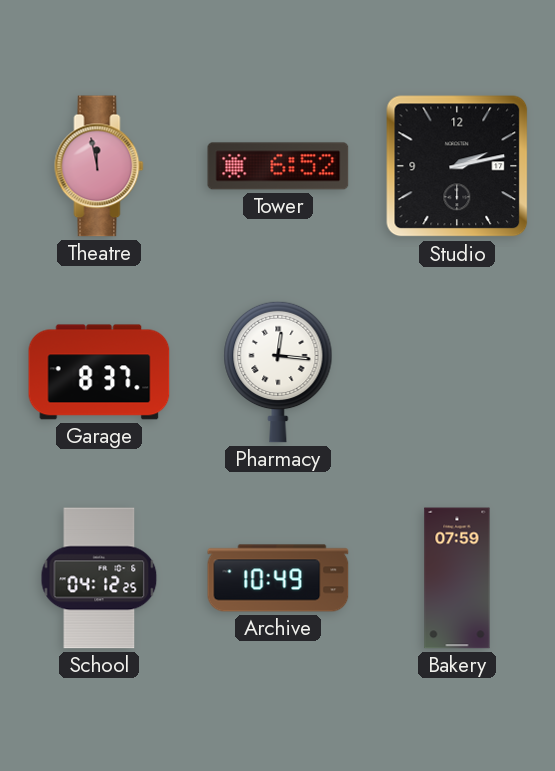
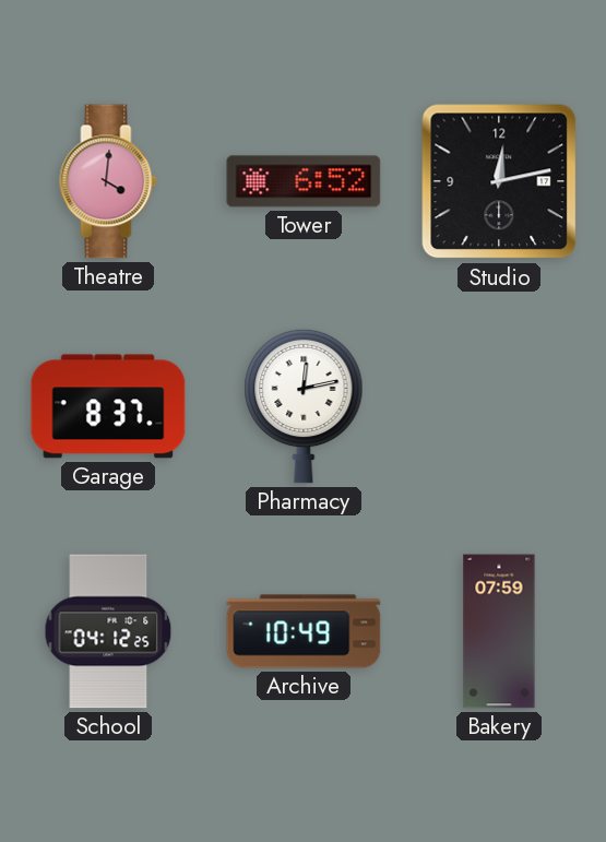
Theatre: 11:58 -> 4:01
Studio: 2:13 -> 12:13
Pharmacy: 12:16 -> 12:13
